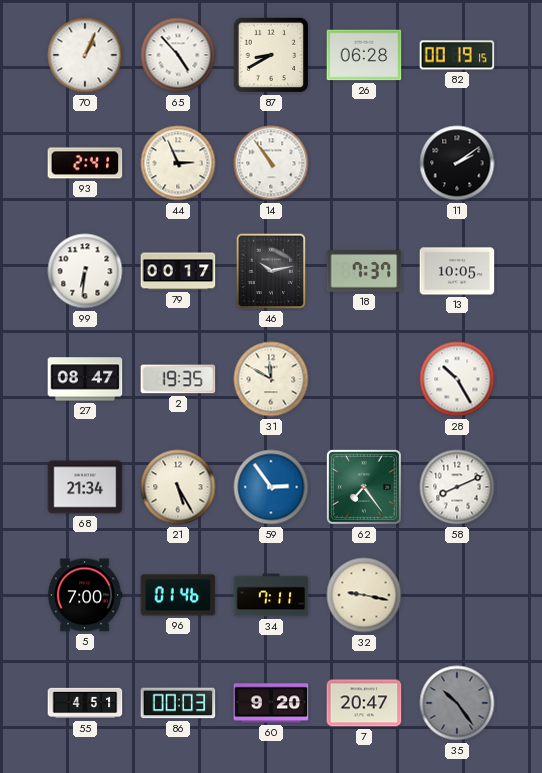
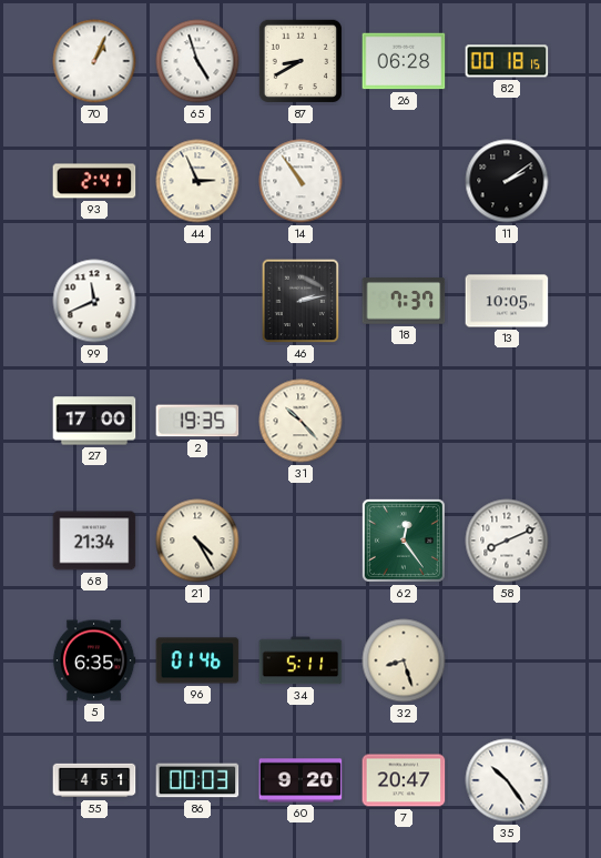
65: 4:53 -> 4:57
82: 00:19 -> 00:18
99: 6:31 -> 11:41
79: 00:17 -> none
46: 10:13 -> 2:13
27: 08:47 -> 17:00
31: 11:50 -> 10:23
28: 10:25 -> none
21: 5:25 -> 4:25
59: 2:54 -> none
62: 7:24 -> 12:24
5: 7:00 -> 6:35
34: 7:11 -> 5:11
32: 9:17 -> 8:27
35 dial: grey -> white
